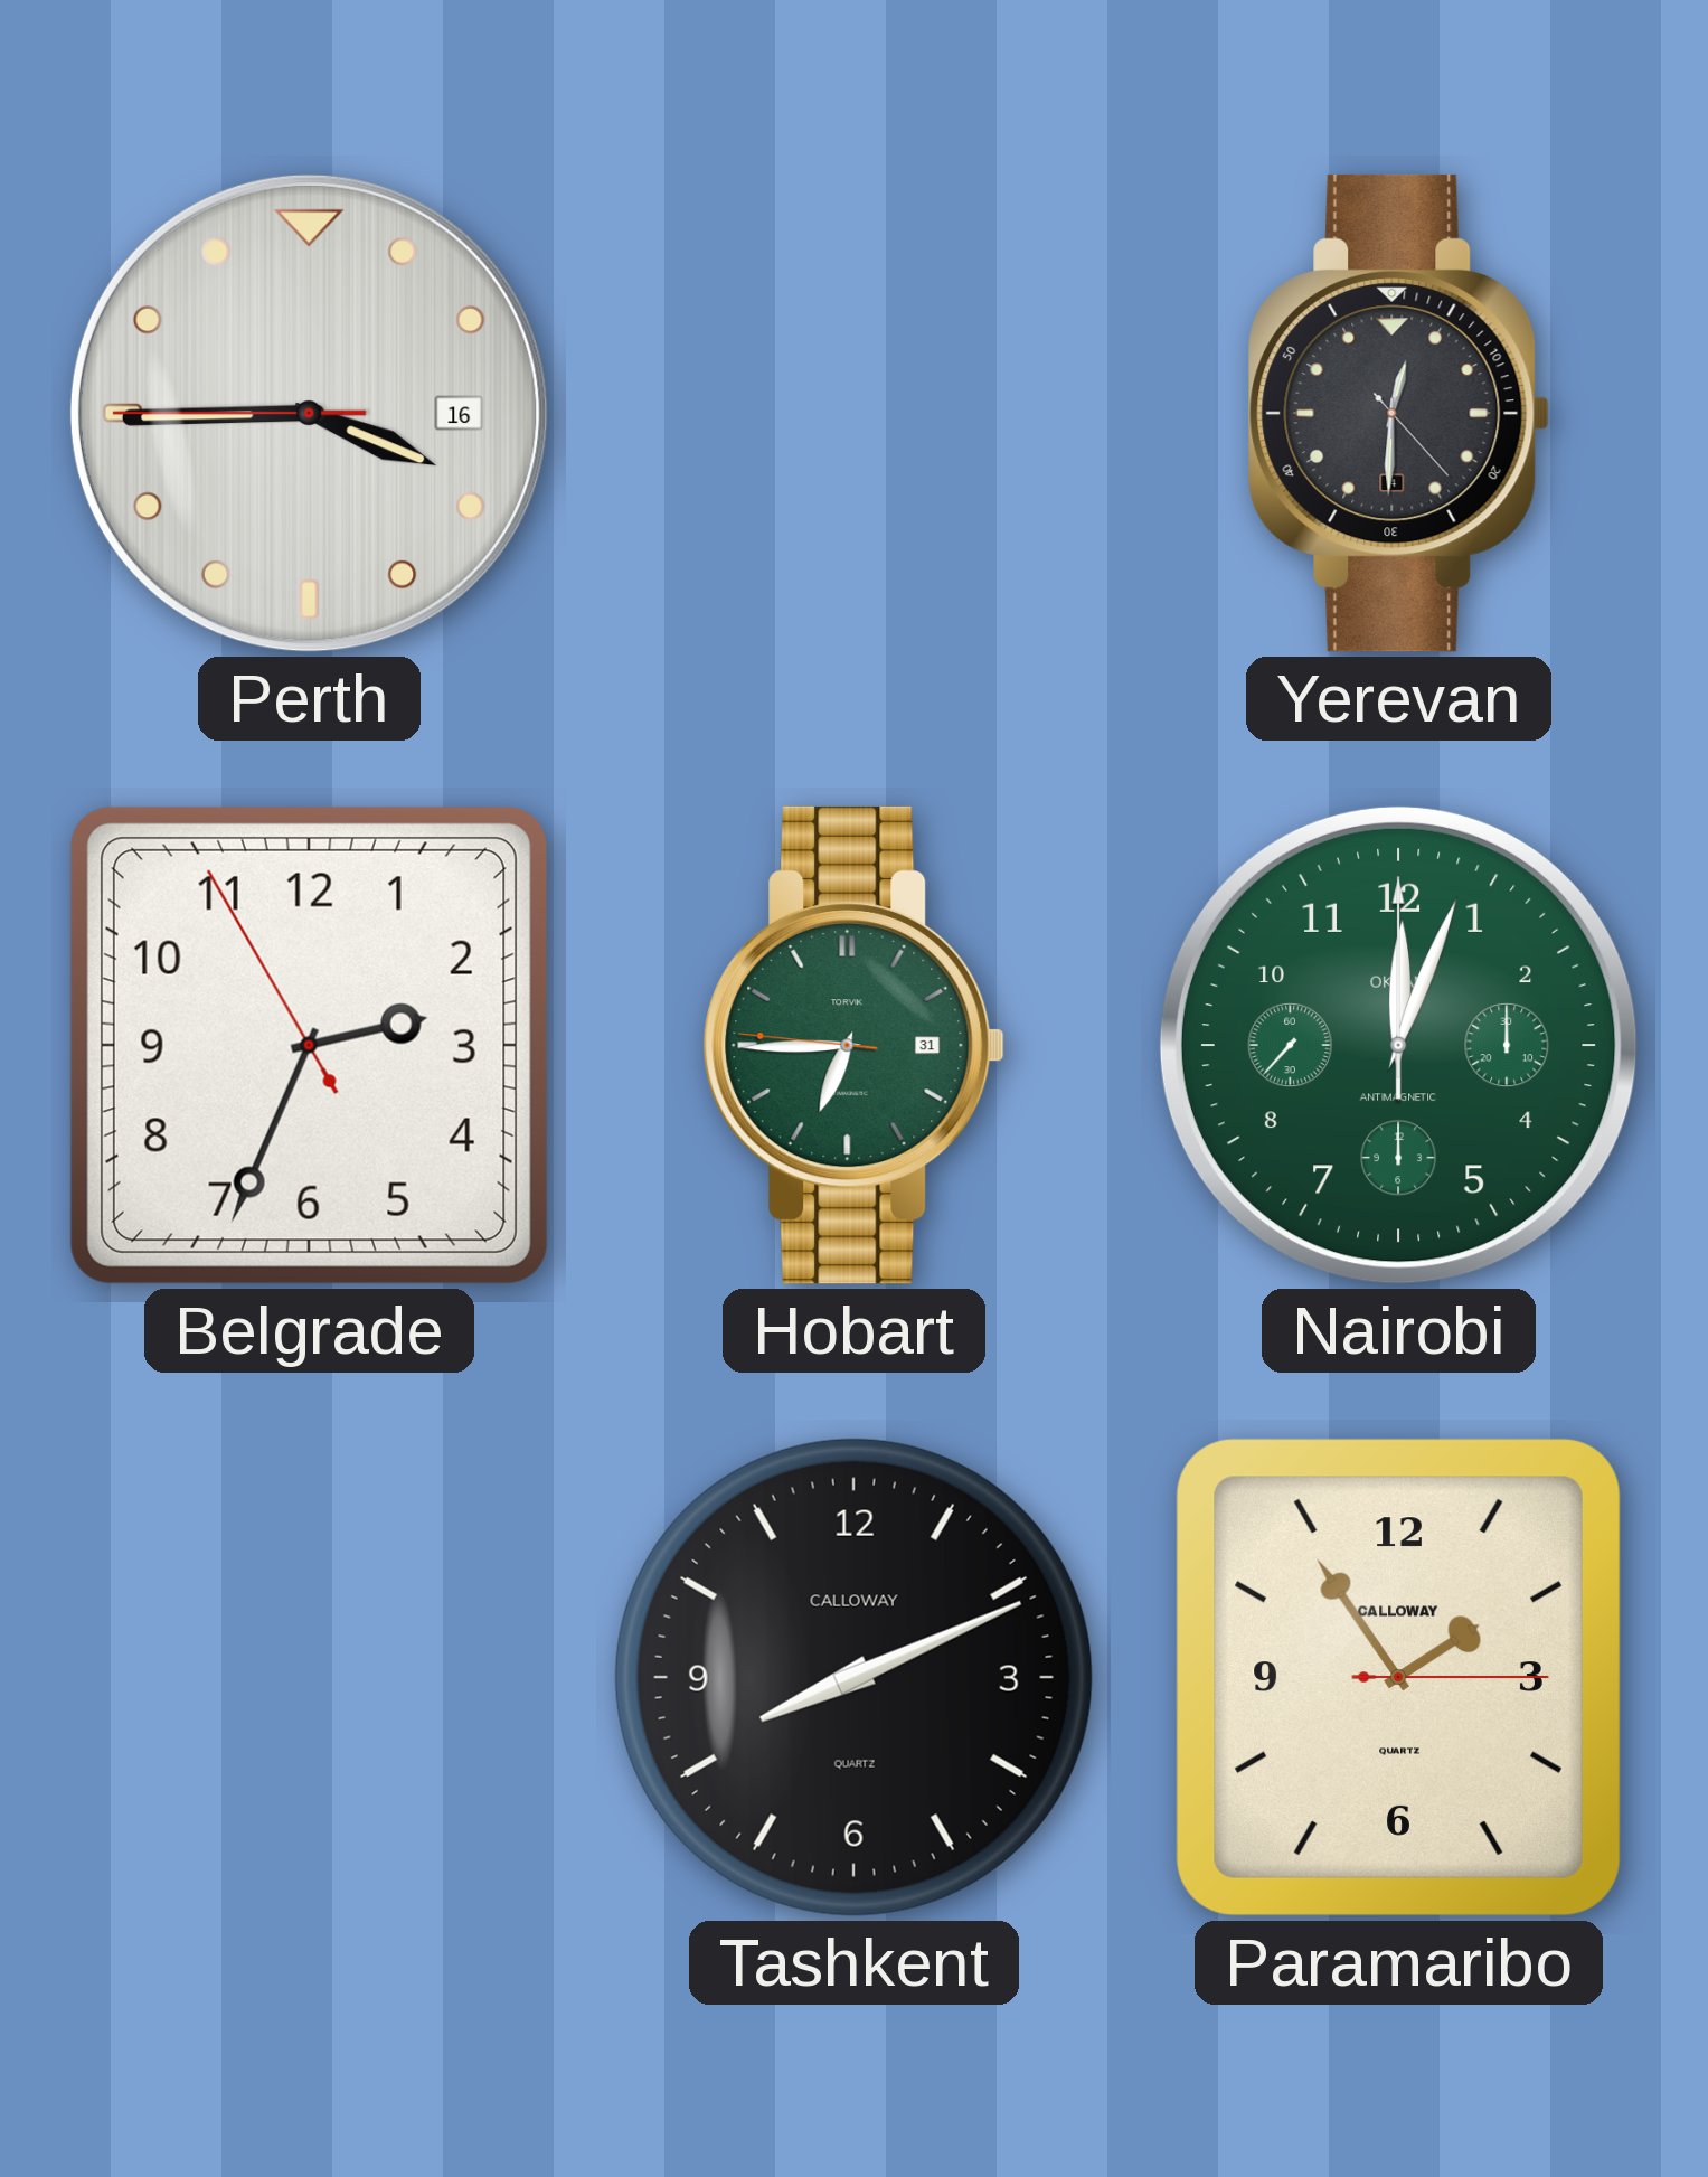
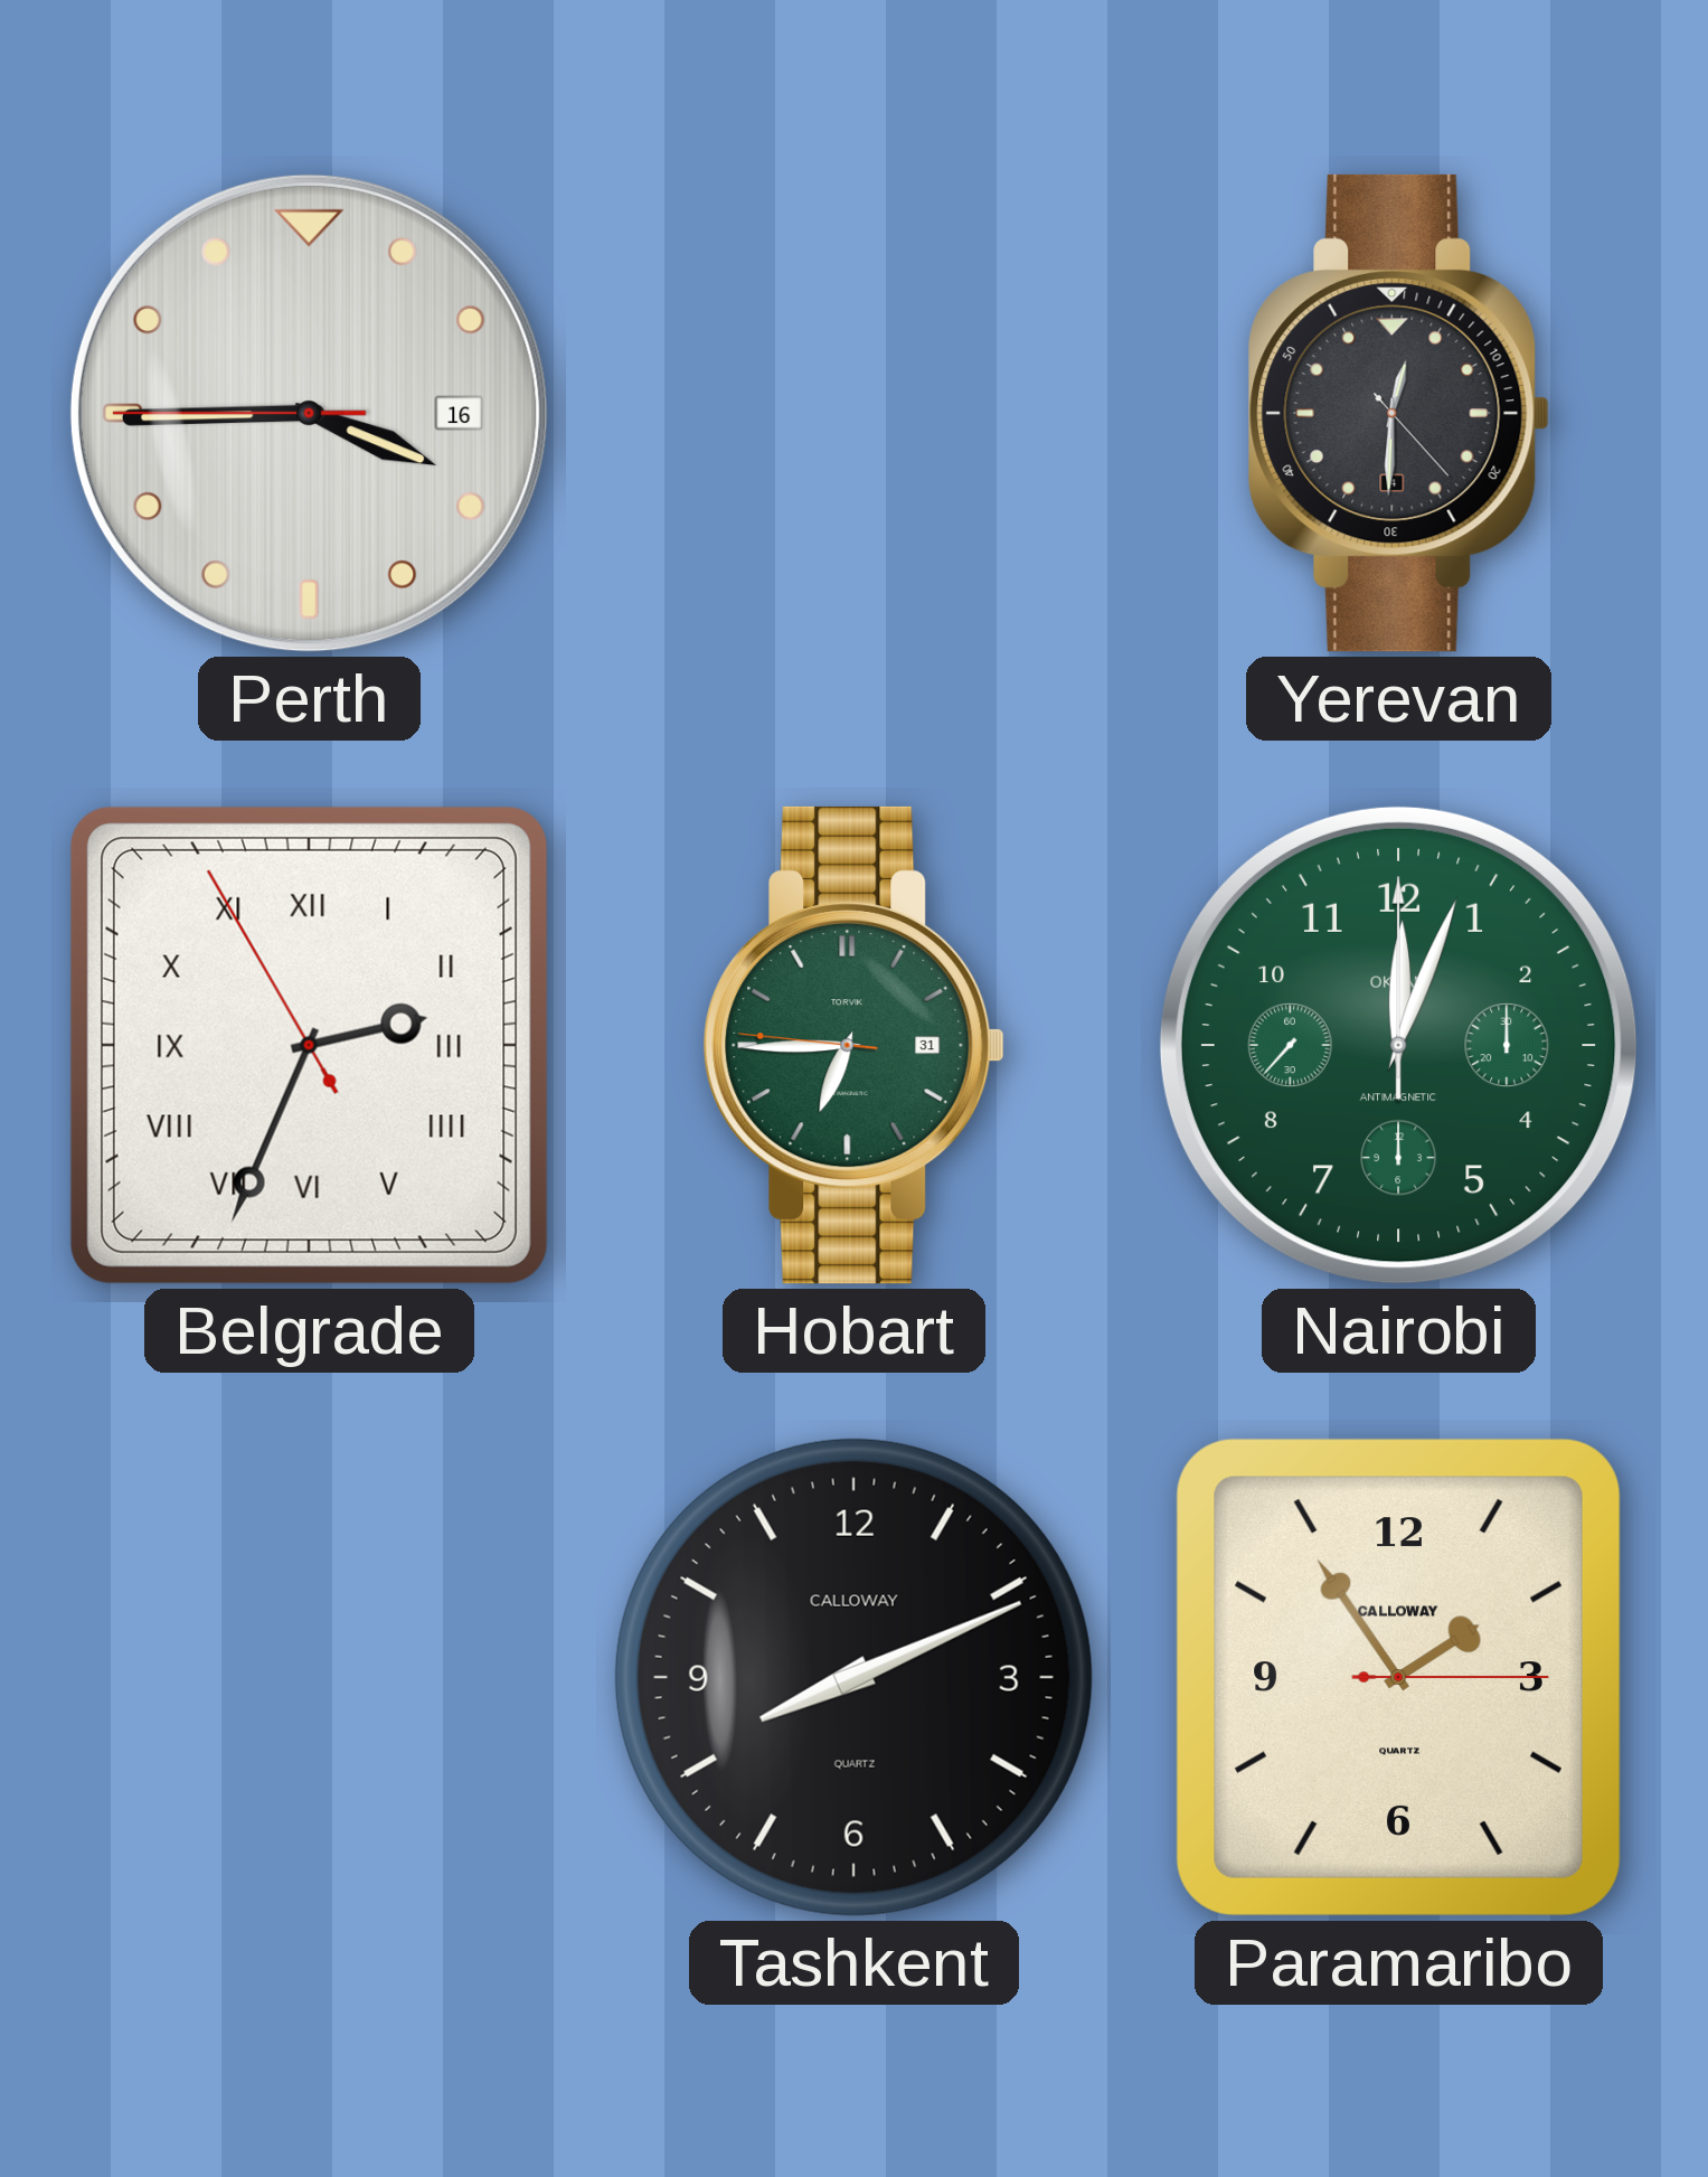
Belgrade numerals: Arabic -> Roman
